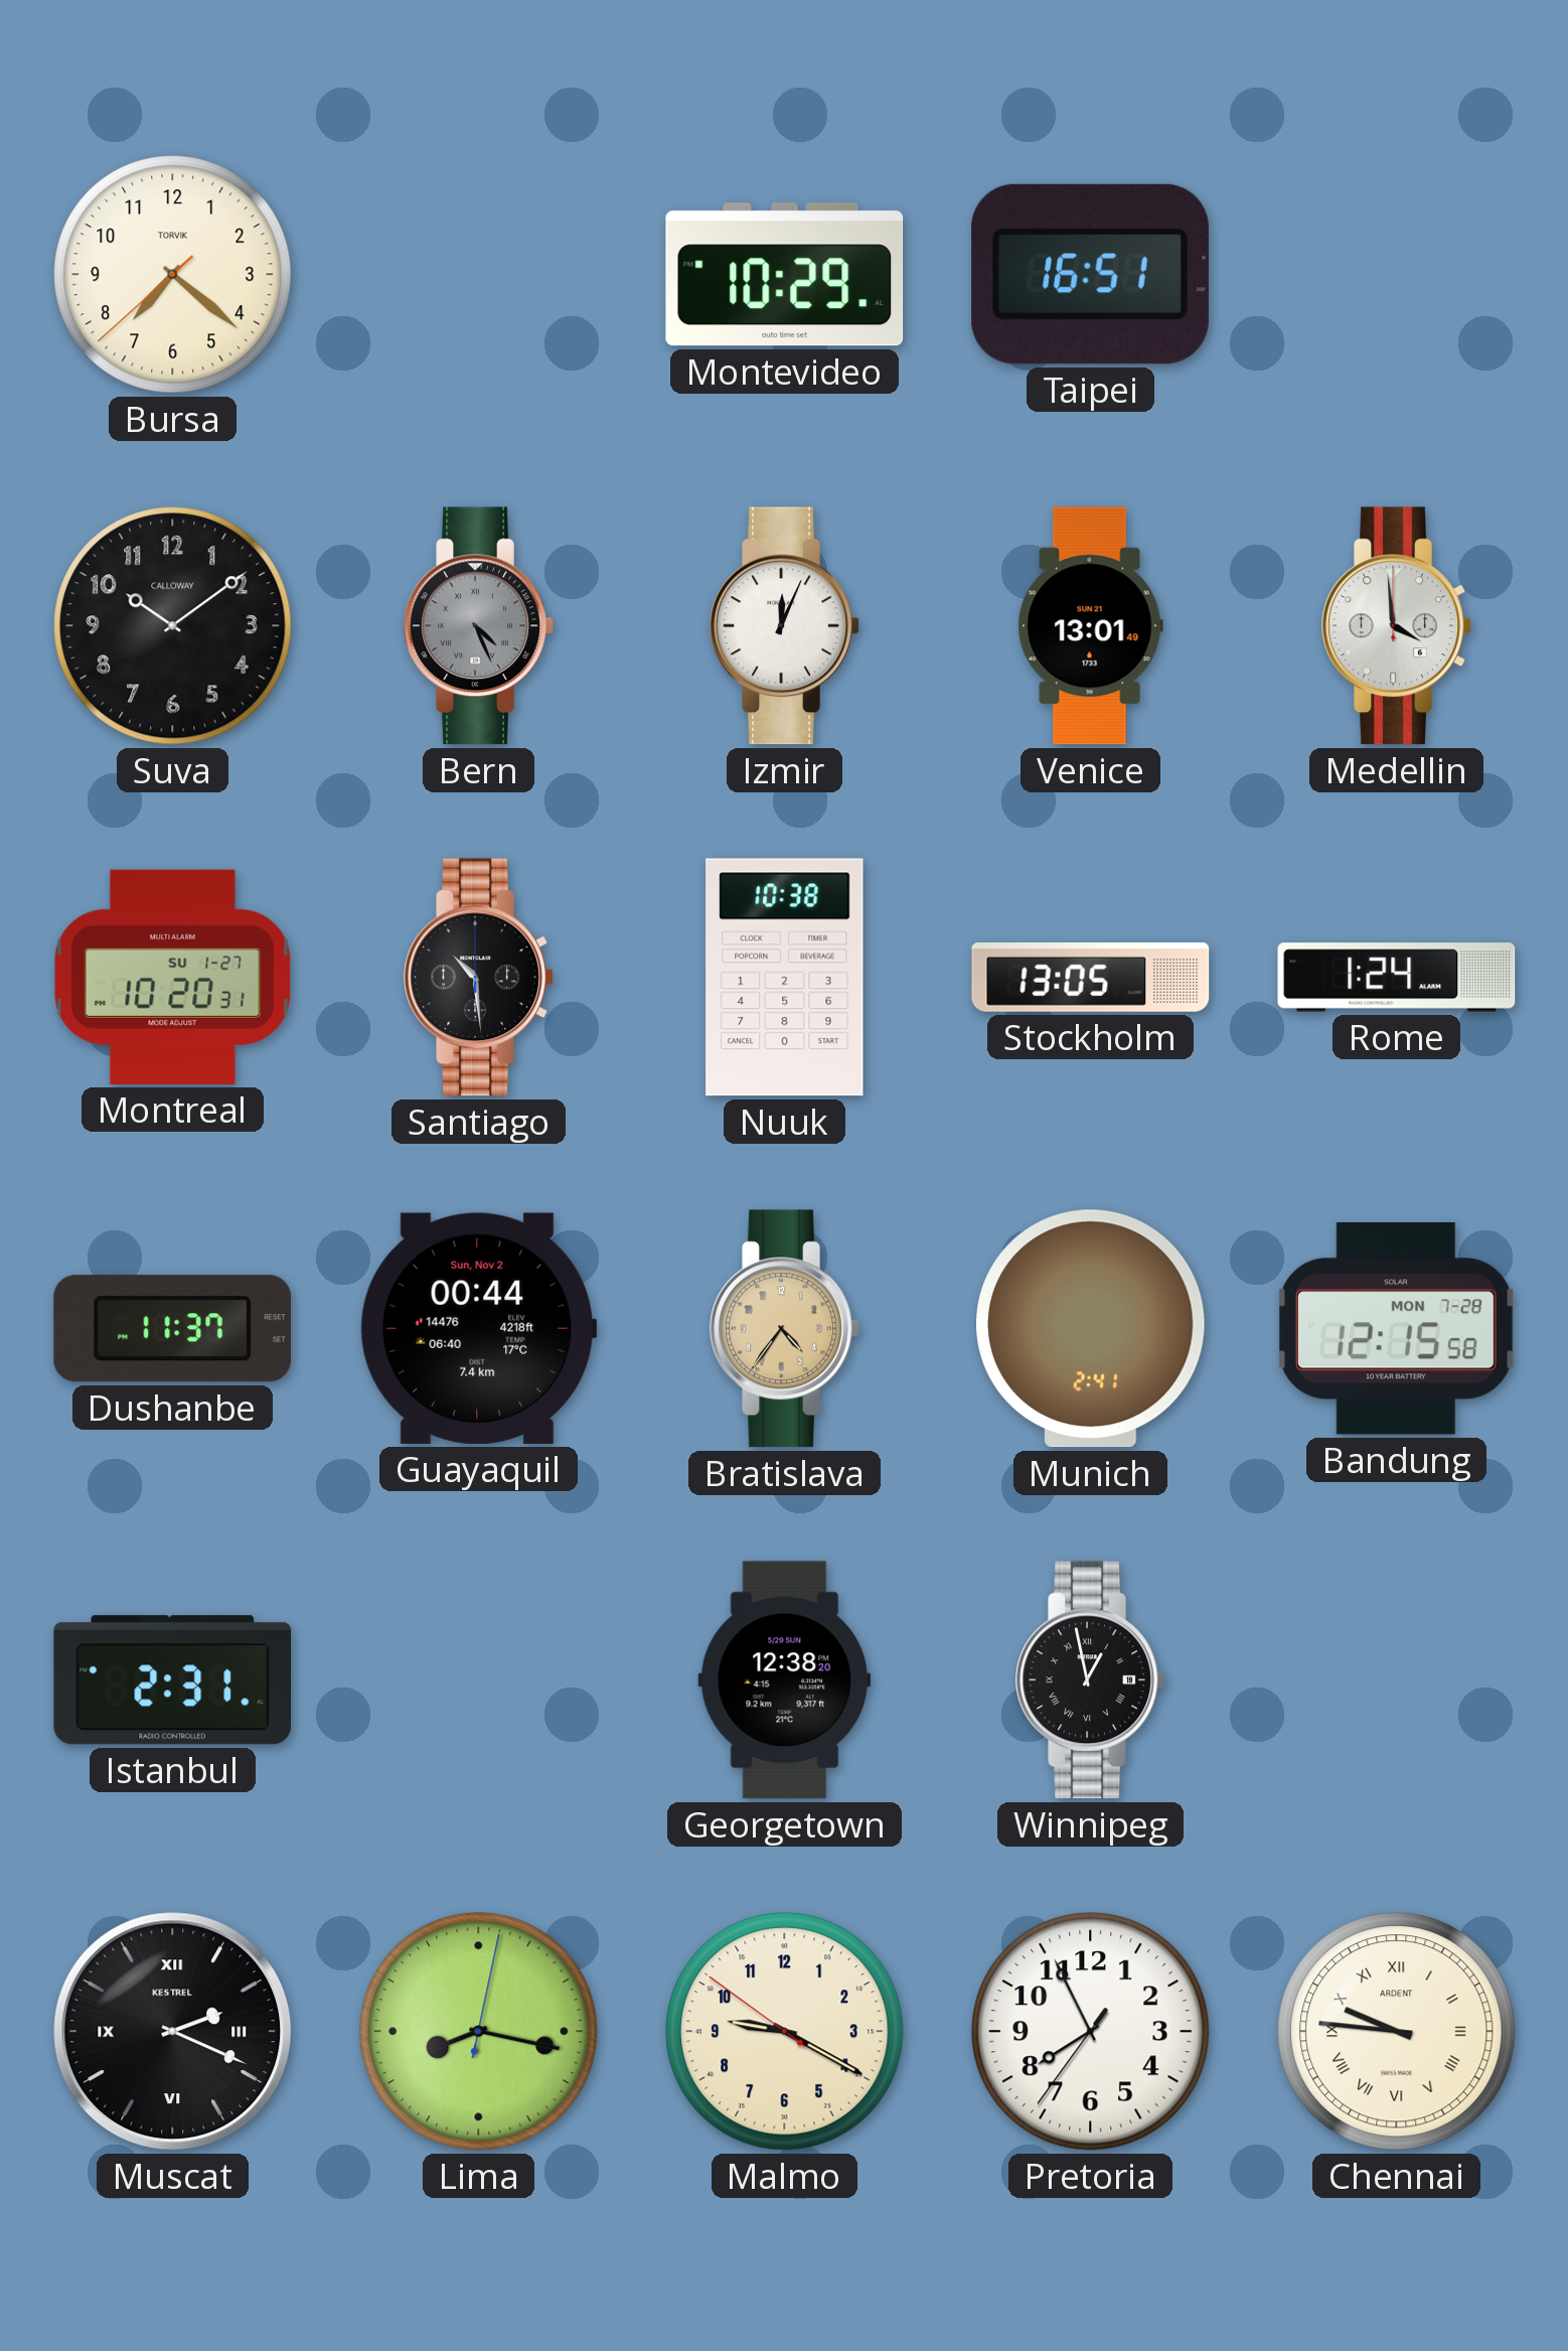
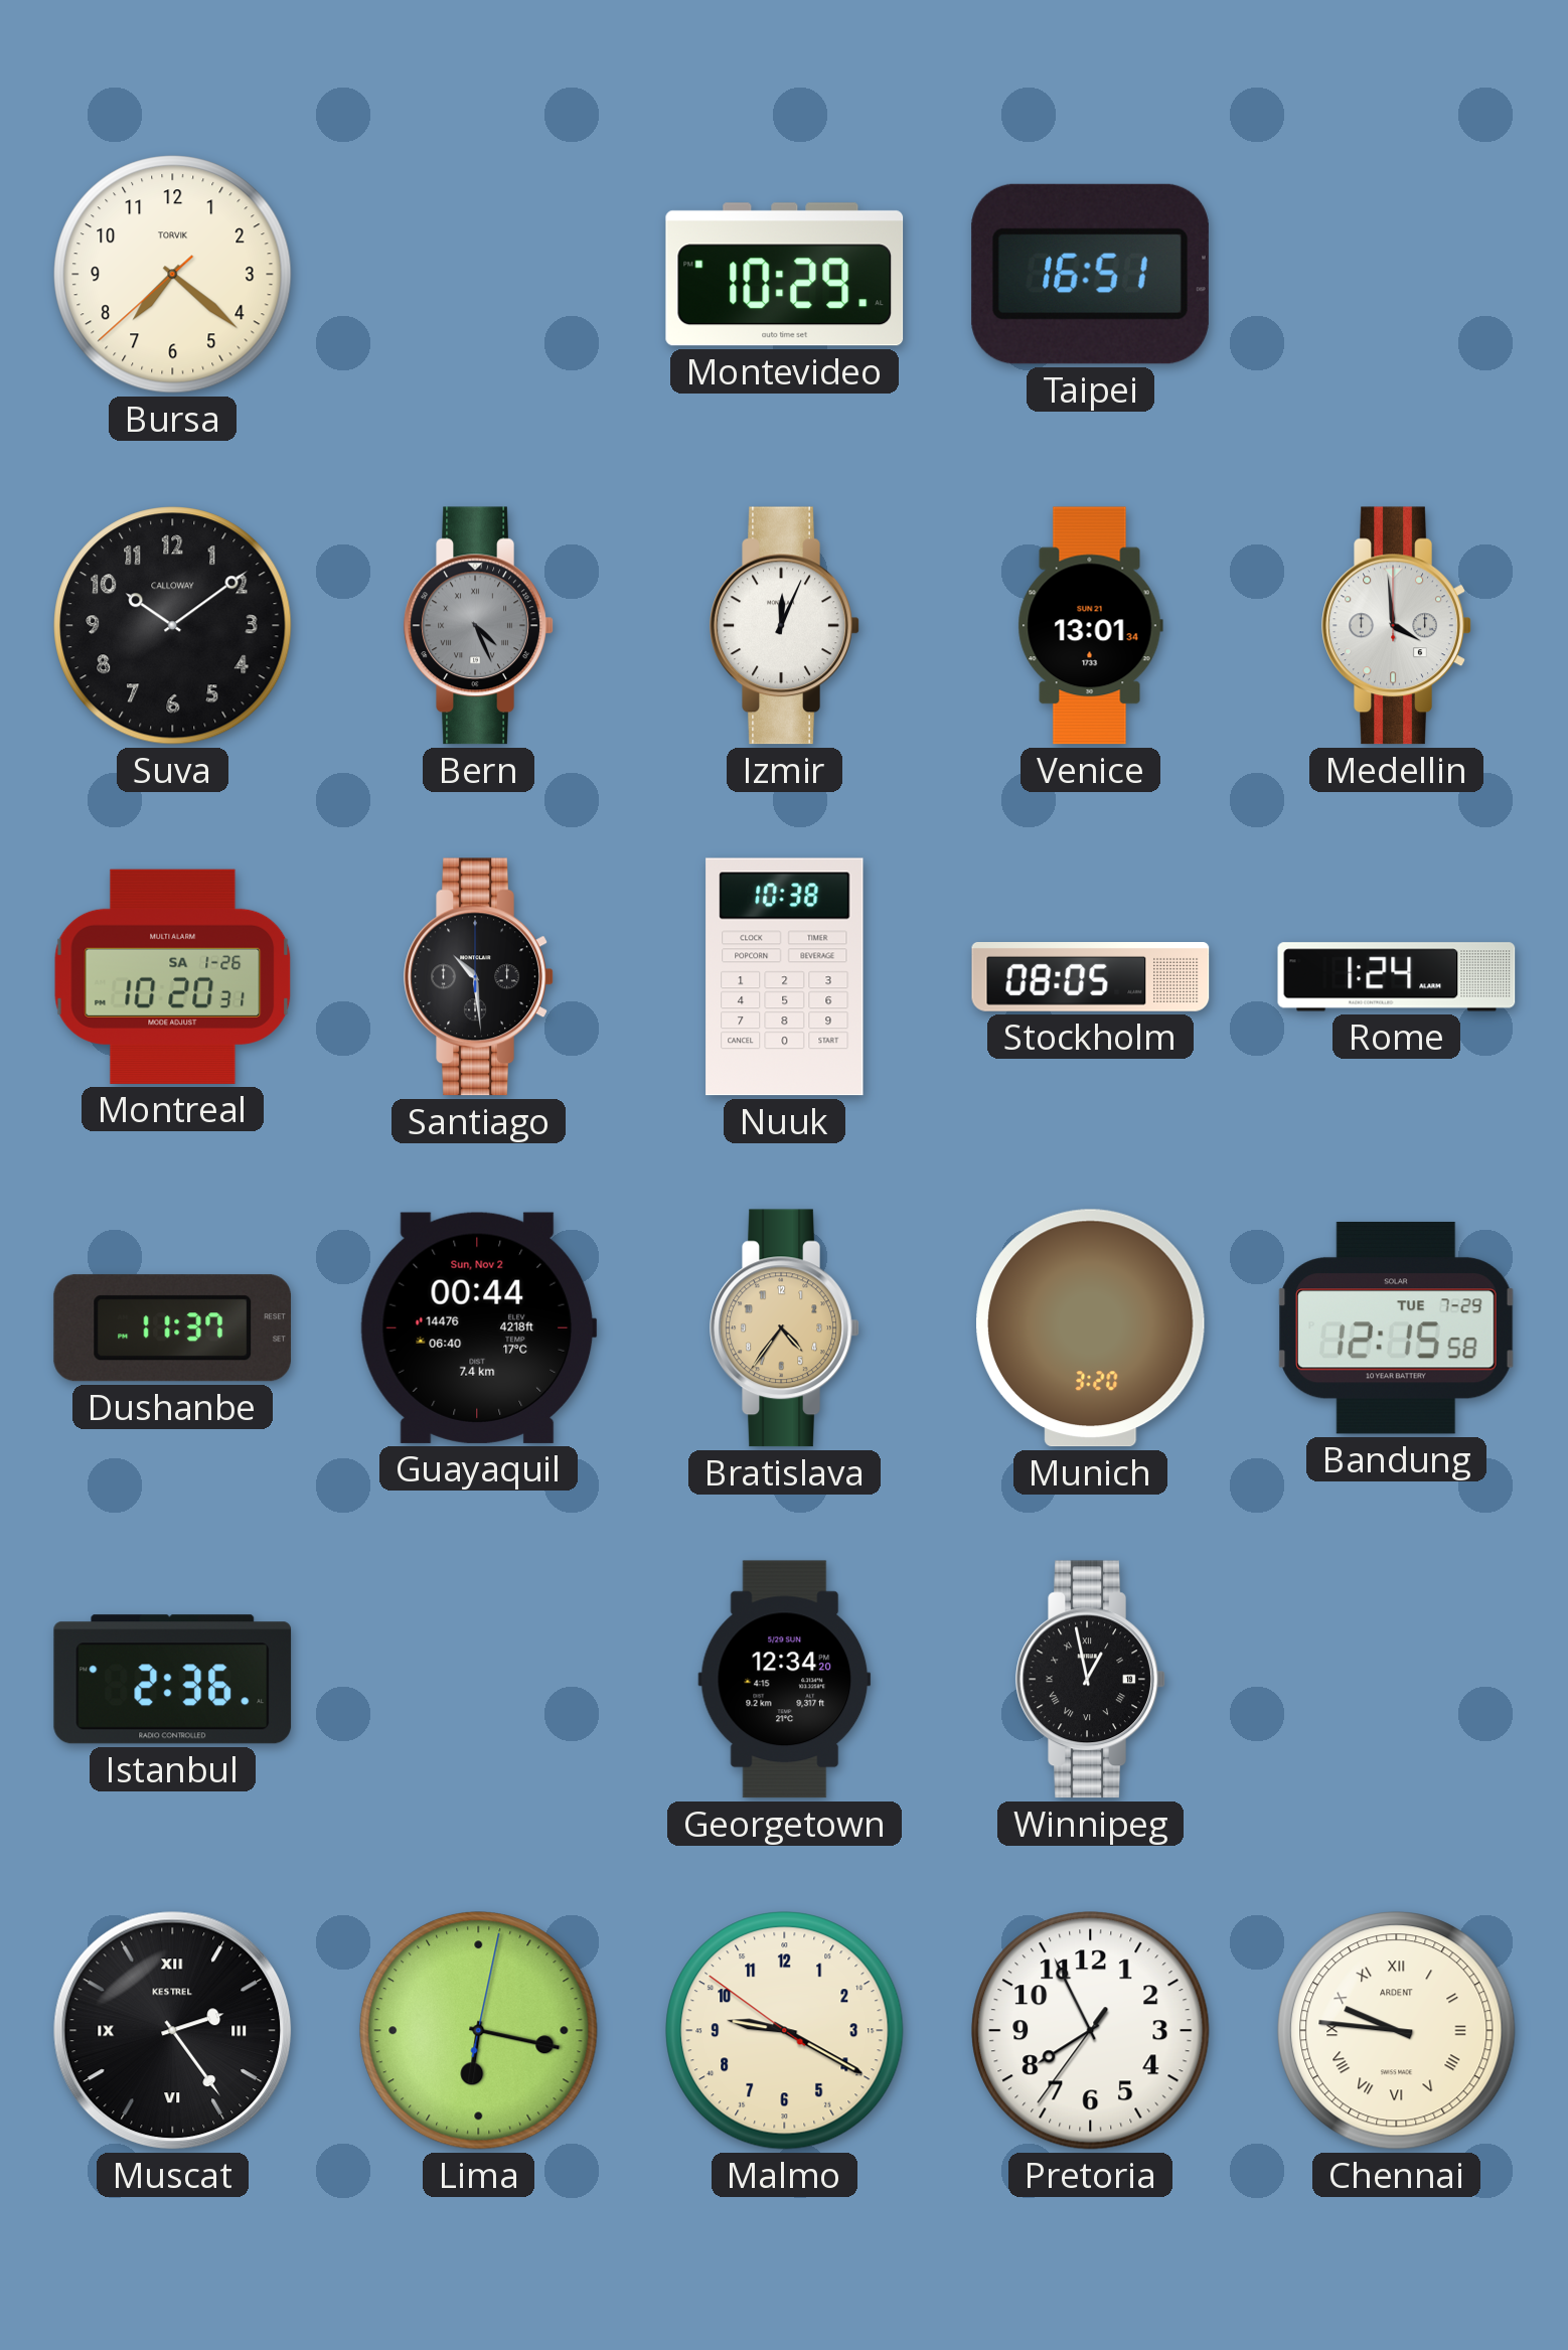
Venice: 13:01:49 -> 13:01:34
Montreal date: SU 1-27 -> SA 1-26
Stockholm: 13:05 -> 08:05
Munich: 2:41 -> 3:20
Bandung date: MON 7-28 -> TUE 7-29
Istanbul: 2:31 -> 2:36
Georgetown: 12:38 -> 12:34
Muscat: 2:19 -> 2:24
Lima: 8:17 -> 6:17
